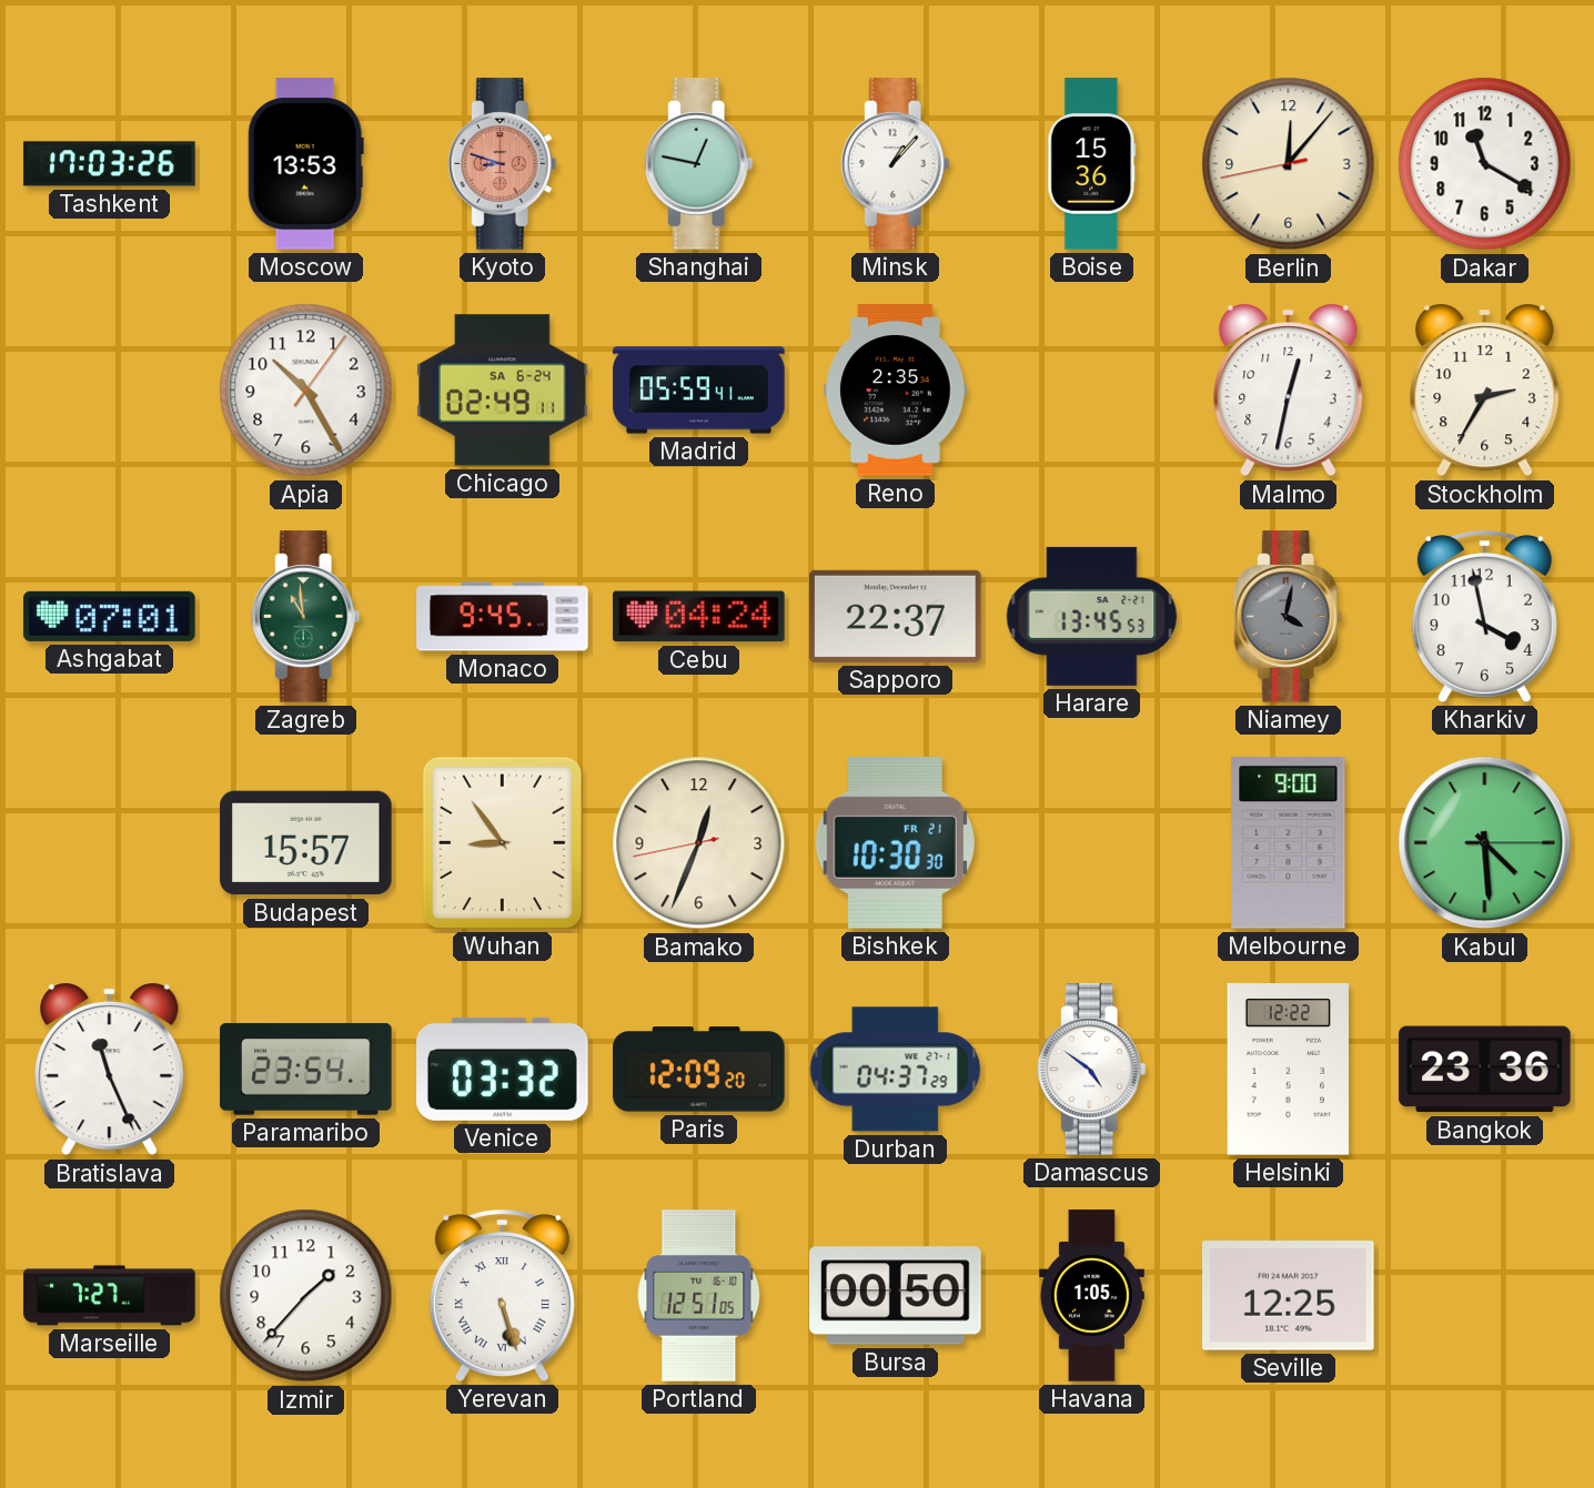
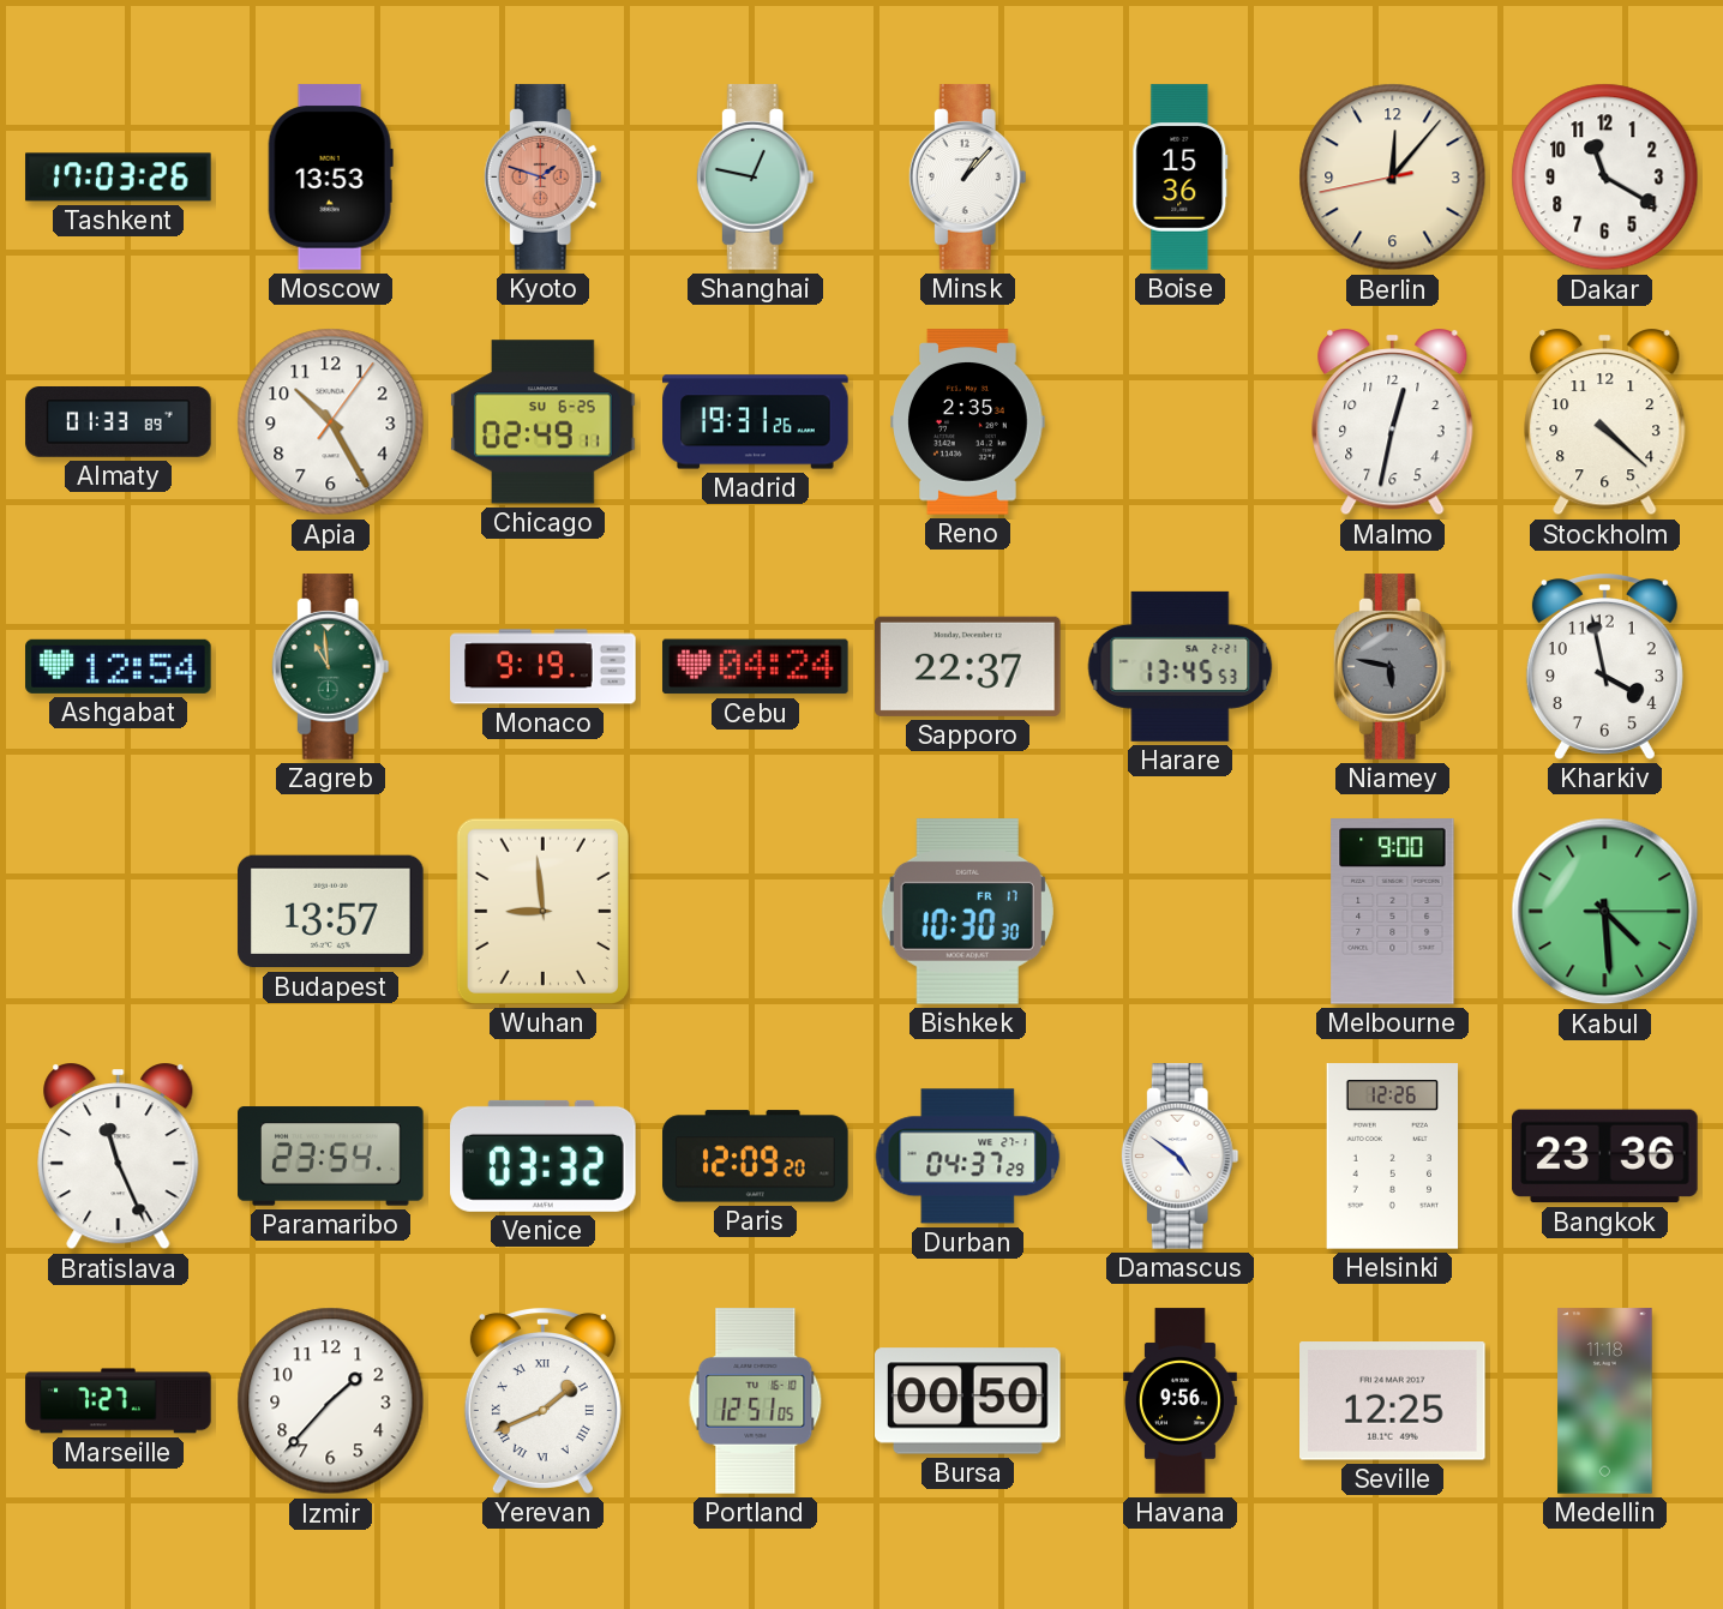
Kyoto: 8:48 -> 1:48
Almaty: none -> 01:33
Chicago date: SA 6-24 -> SU 6-25
Madrid: 05:59 -> 19:31
Stockholm: 2:35 -> 4:22
Ashgabat: 07:01 -> 12:54
Monaco: 9:45 -> 9:19
Niamey: 4:02 -> 5:47
Budapest: 15:57 -> 13:57
Wuhan: 8:54 -> 8:59
Bamako: 12:33 -> none
Bishkek date: FR 21 -> FR 17
Helsinki: 12:22 -> 12:26
Yerevan: 5:27 -> 1:41
Havana: 1:05 -> 9:56
Medellin: none -> 11:18
